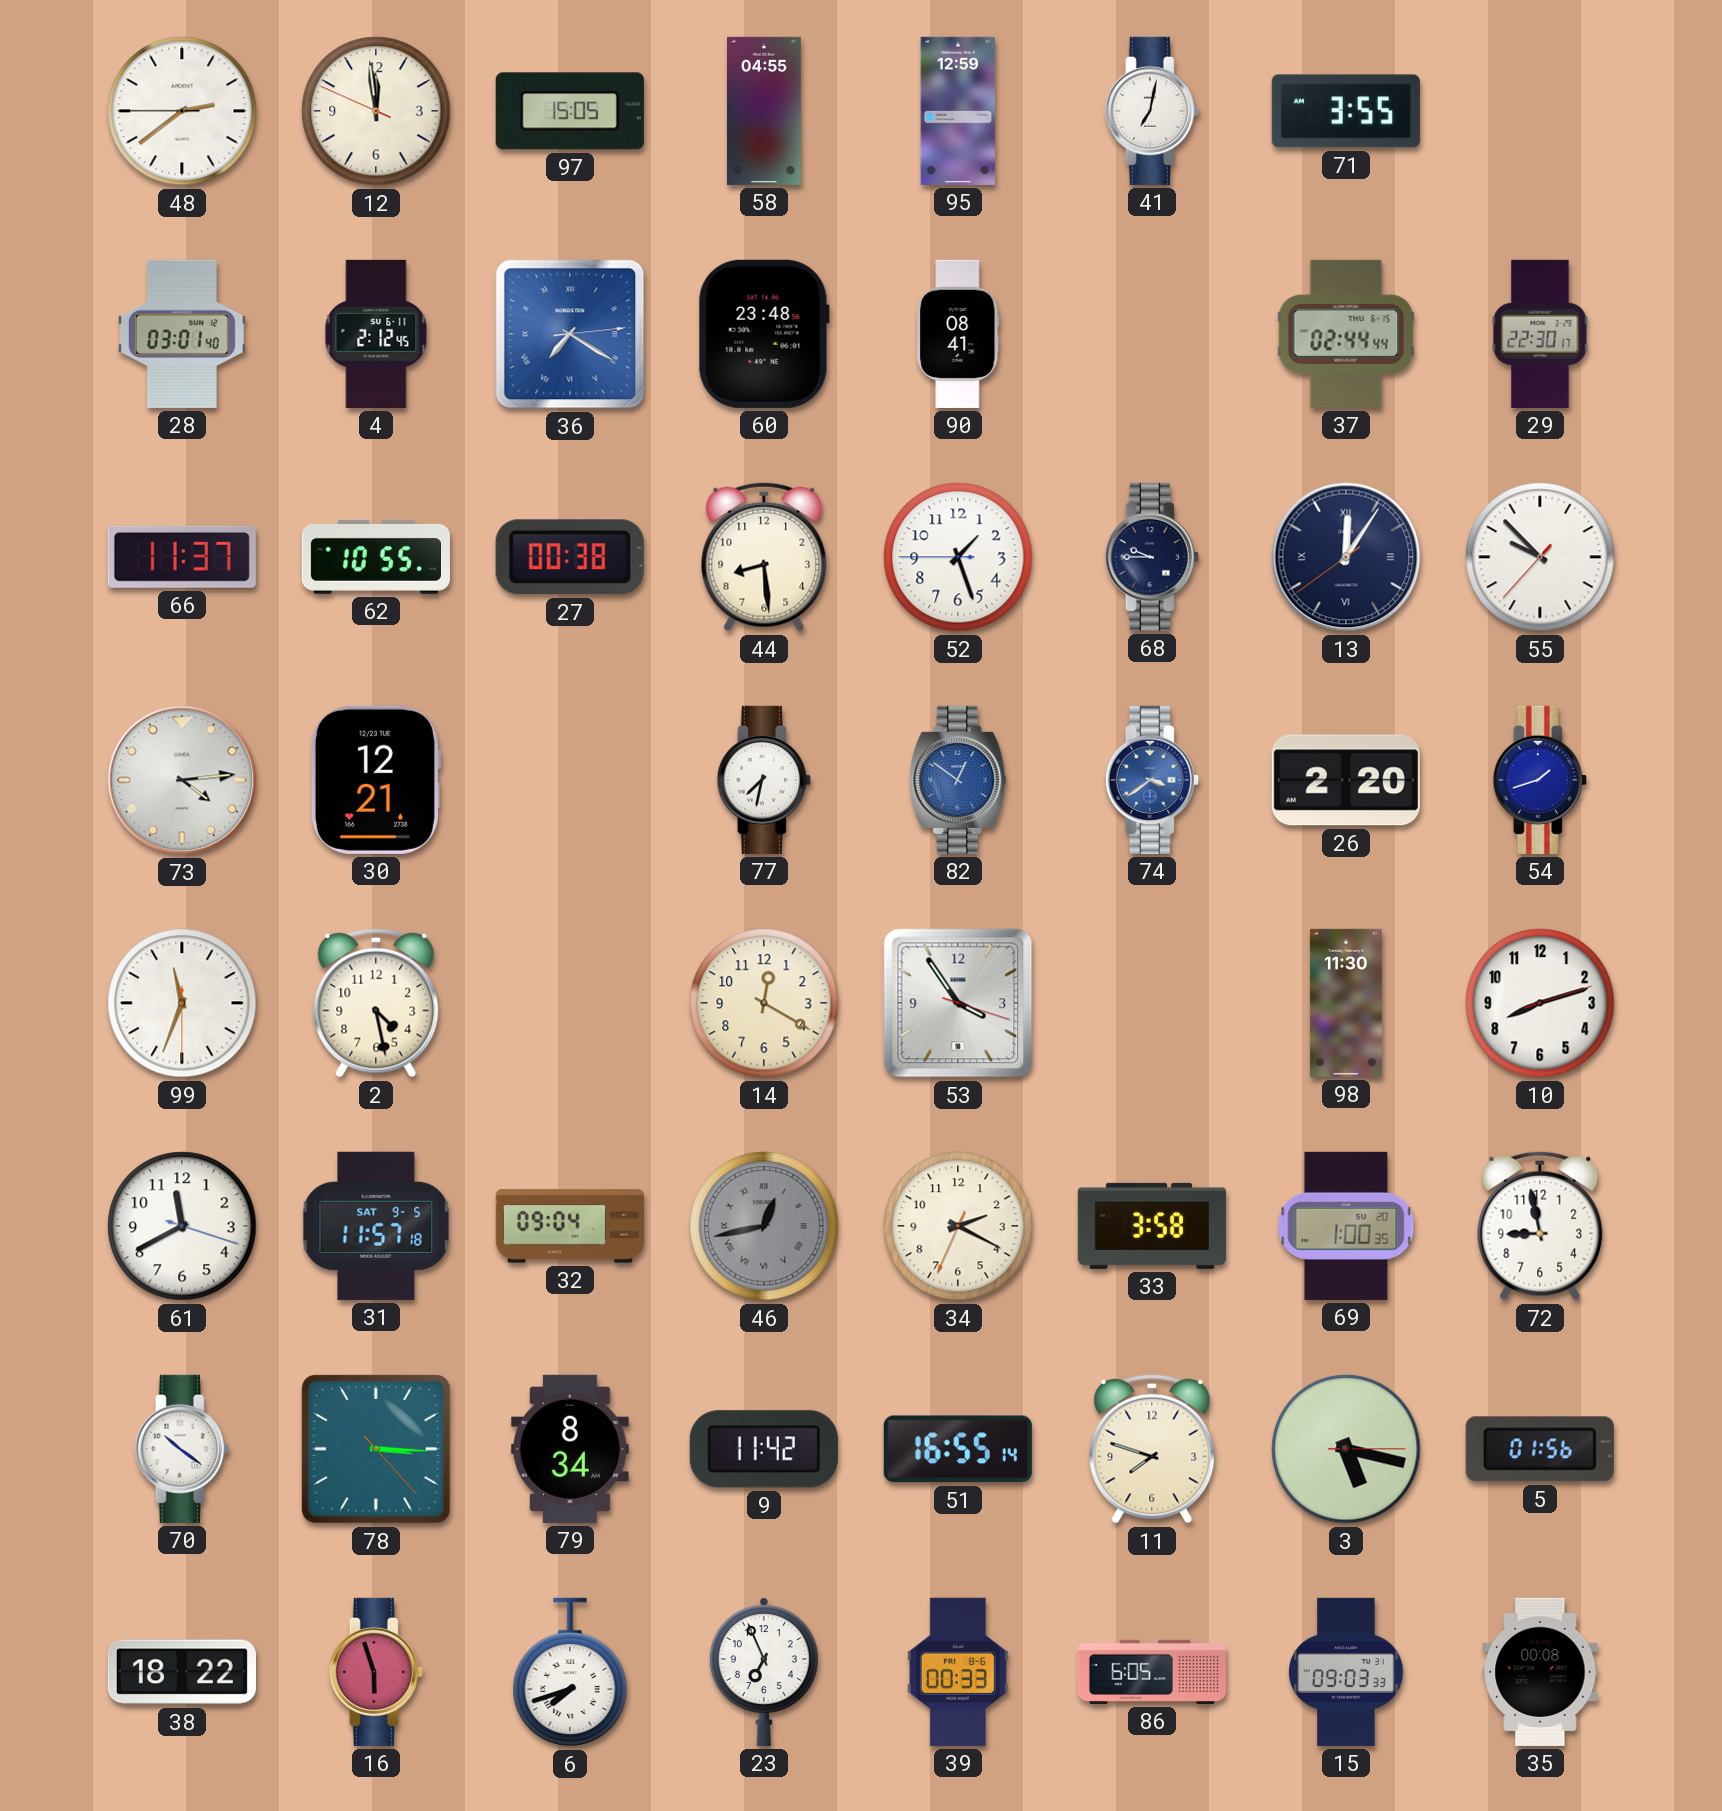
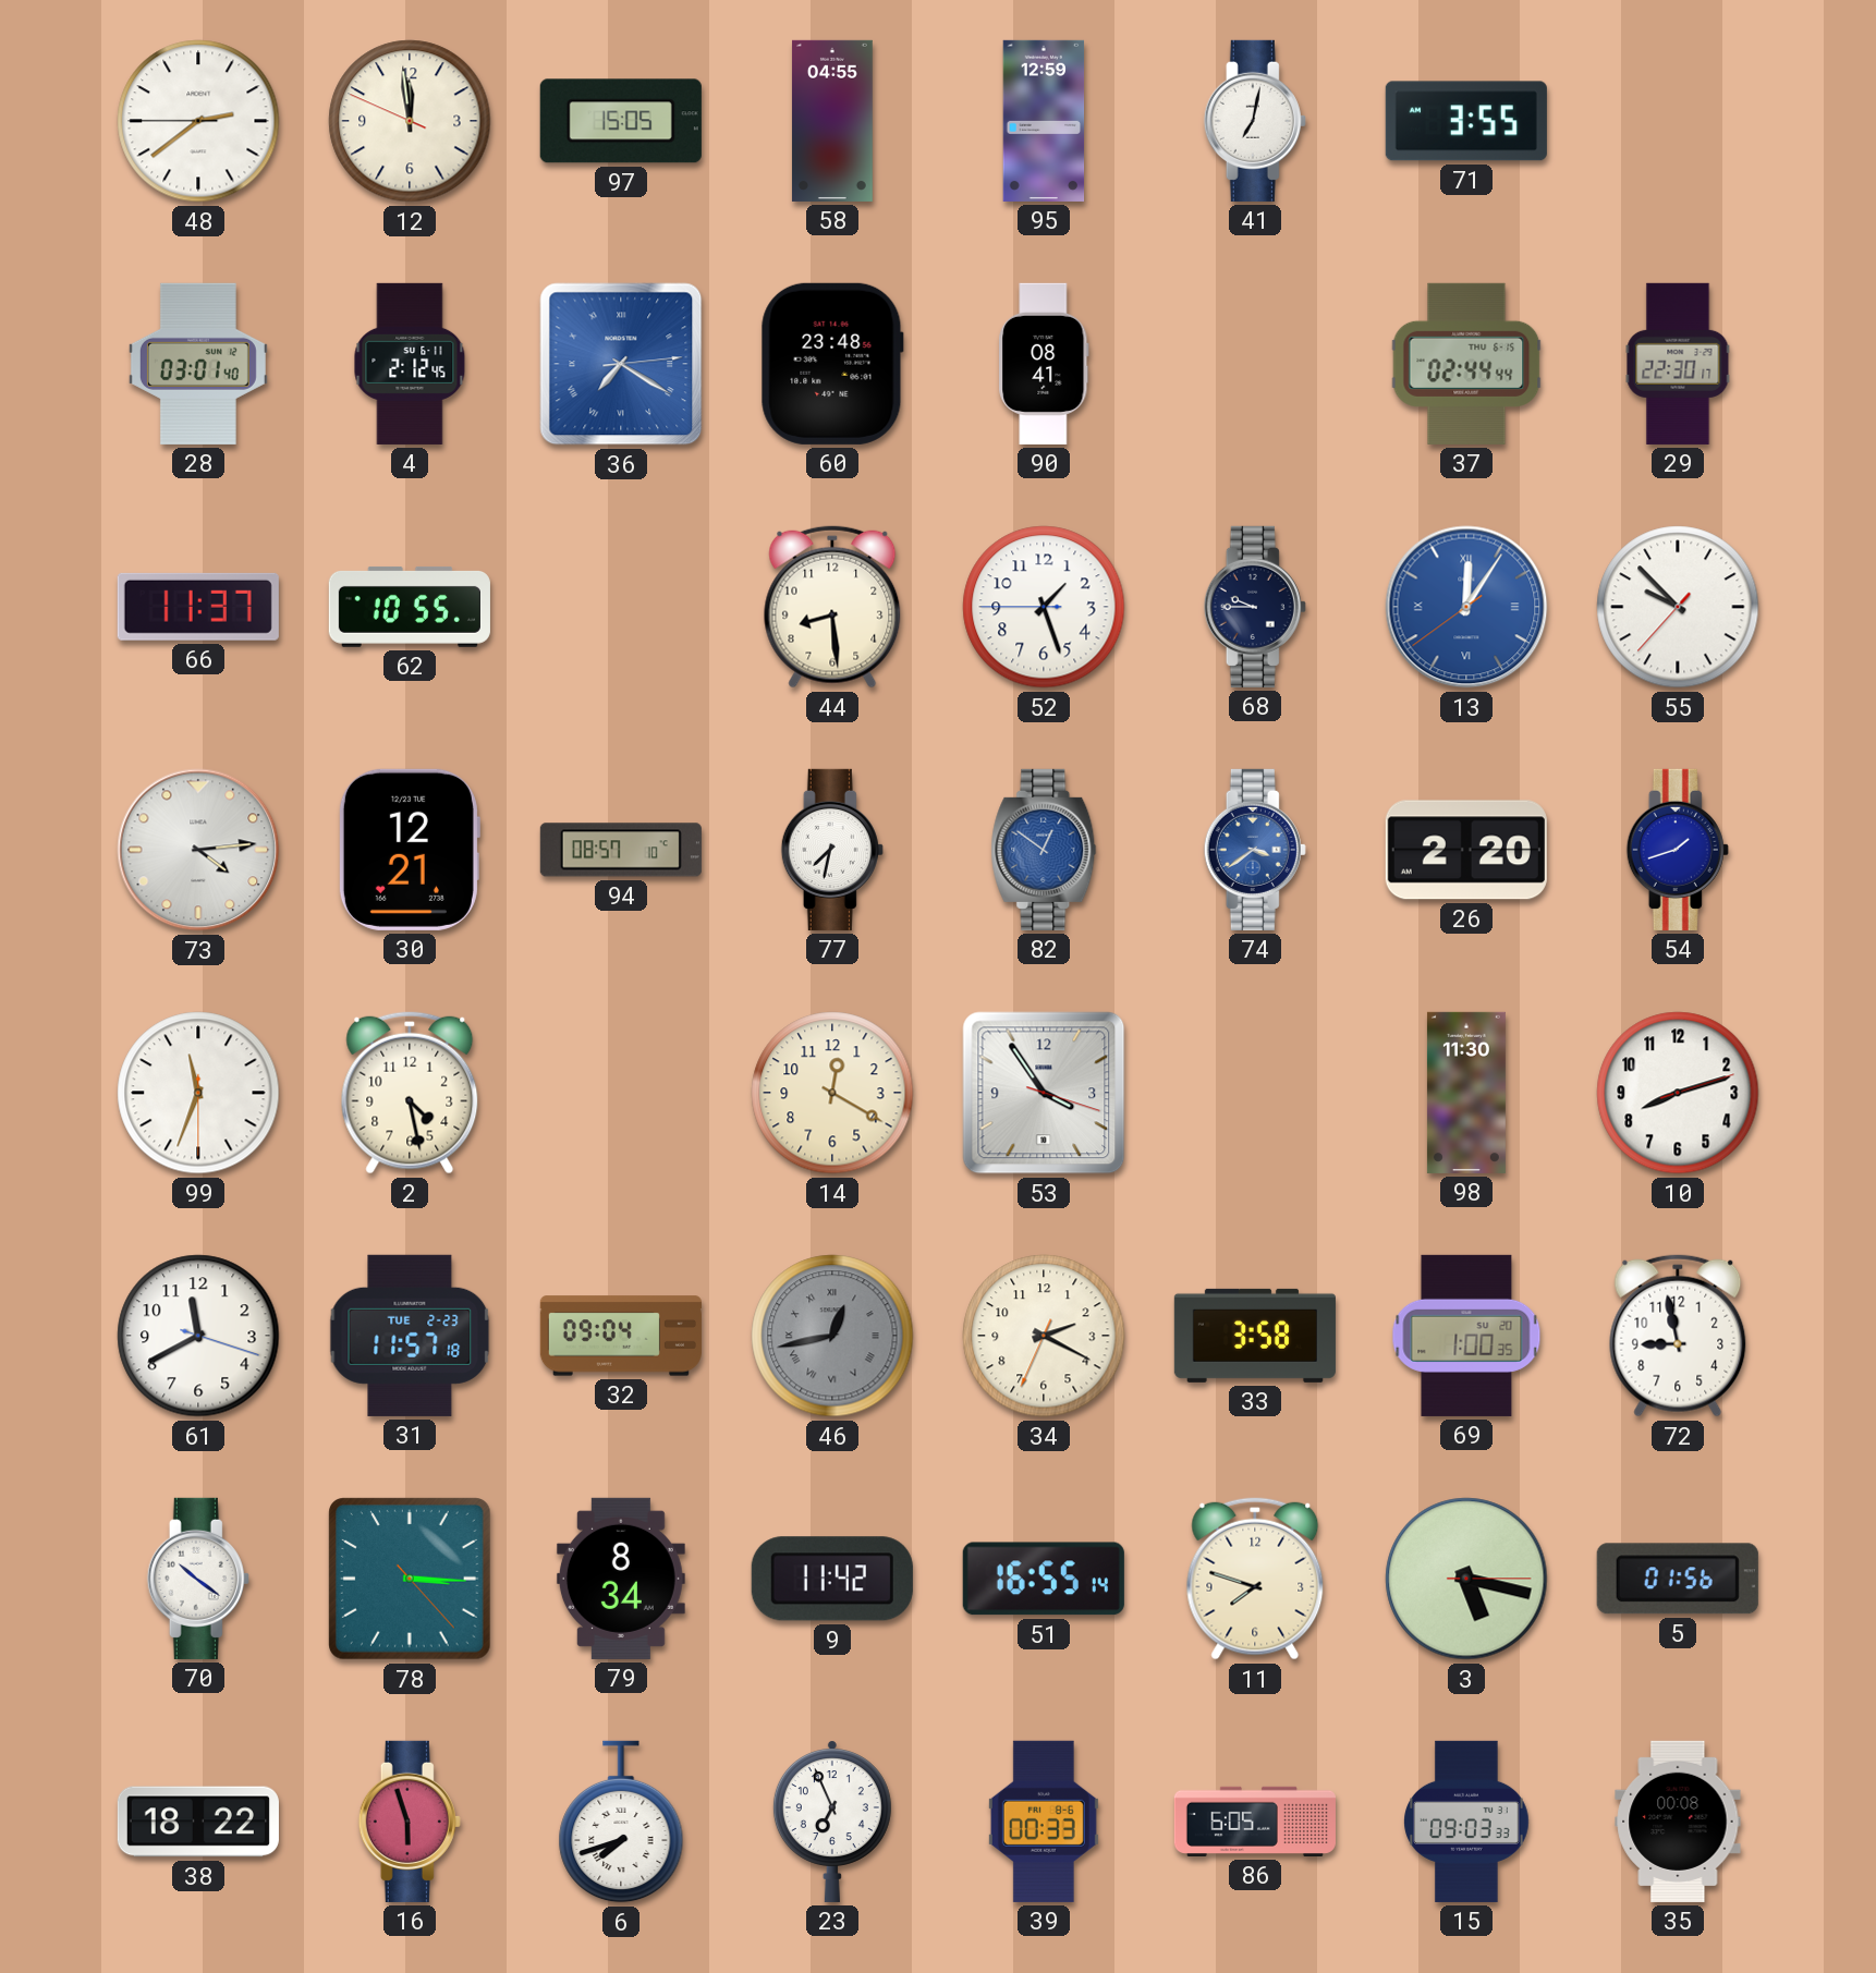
27: 00:38 -> none
13 dial: navy -> blue
94: none -> 08:57
31 date: SAT 9-5 -> TUE 2-23
